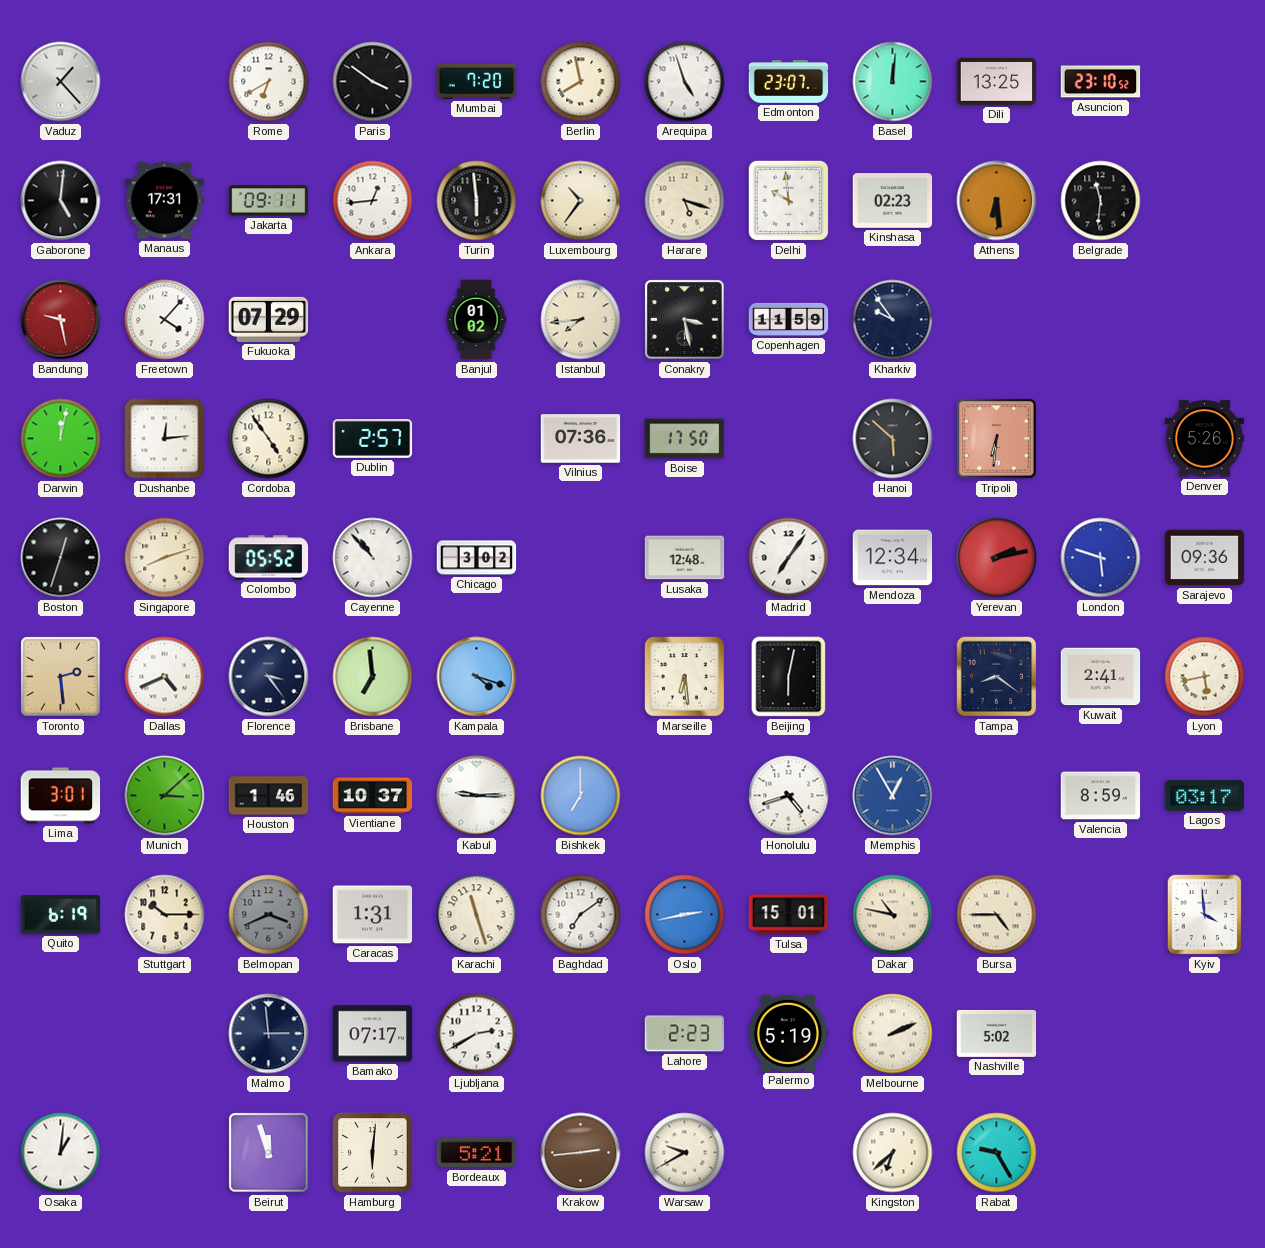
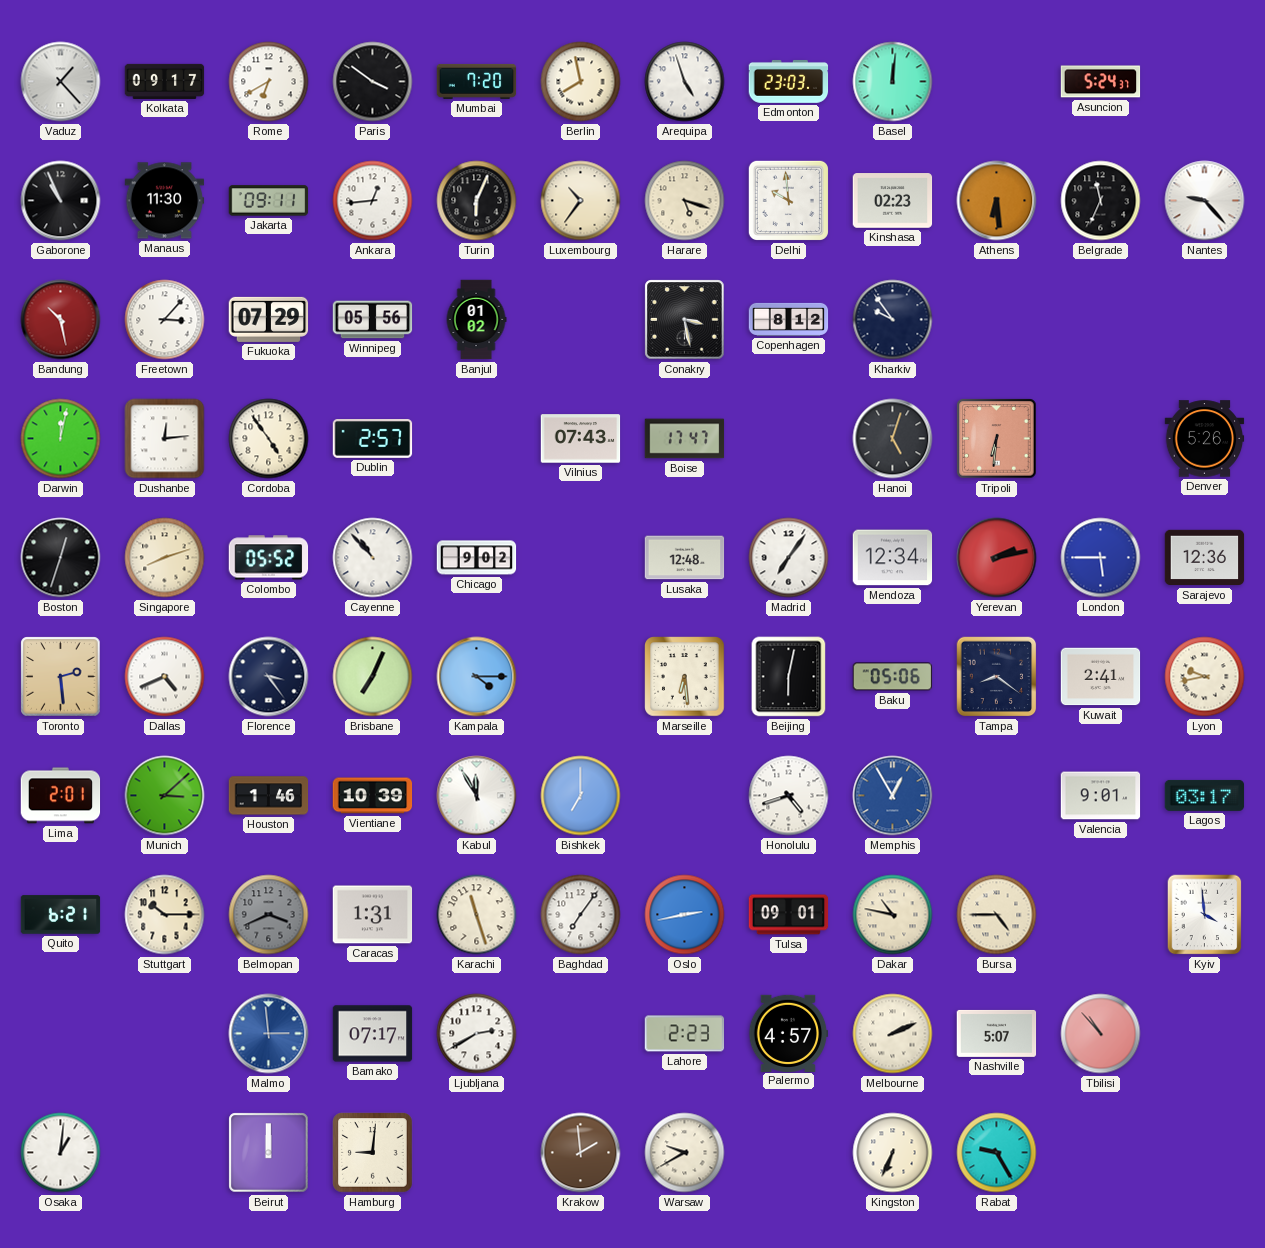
Kolkata: none -> 09:17
Edmonton: 23:07 -> 23:03
Dili: 13:25 -> none
Asuncion: 23:10 -> 5:24
Gaborone: 5:01 -> 10:56
Manaus: 17:31 -> 11:30
Turin: 5:59 -> 6:04
Belgrade: 11:31 -> 11:34
Nantes: none -> 9:23
Bandung: 9:28 -> 10:28
Freetown: 4:07 -> 3:07
Winnipeg: none -> 05:56
Istanbul: 7:44 -> none
Copenhagen: 11:59 -> 8:12
Vilnius: 07:36 -> 07:43
Boise: 17:50 -> 17:47
Hanoi: 5:52 -> 5:03
Chicago: 3:02 -> 9:02
London: 5:48 -> 5:45
Sarajevo: 09:36 -> 12:36
Brisbane: 6:59 -> 7:04
Kampala: 4:18 -> 4:15
Baku: none -> 05:06
Lyon: 5:43 -> 9:43
Lima: 3:01 -> 2:01
Vientiane: 10:37 -> 10:39
Kabul: 9:15 -> 11:55
Valencia: 8:59 -> 9:01
Quito: 6:19 -> 6:21
Baghdad: 7:09 -> 7:06
Tulsa: 15:01 -> 09:01
Malmo dial: navy -> blue
Palermo: 5:19 -> 4:57
Nashville: 5:02 -> 5:07
Tbilisi: none -> 10:53
Beirut: 11:57 -> 12:00
Hamburg: 6:01 -> 9:01
Bordeaux: 5:21 -> none
Krakow: 2:44 -> 1:59
Kingston: 6:38 -> 6:34
